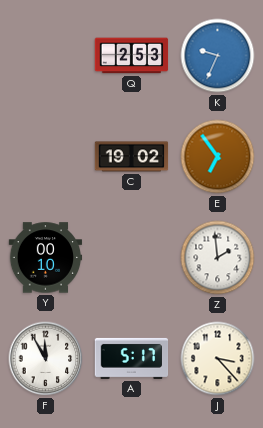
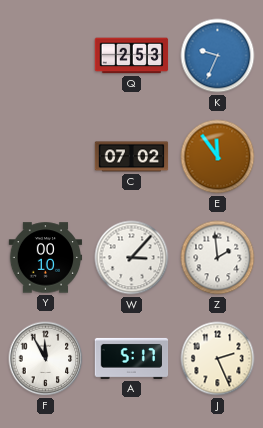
C: 19:02 -> 07:02
E: 6:54 -> 11:54
W: none -> 3:07
J: 3:23 -> 2:26
